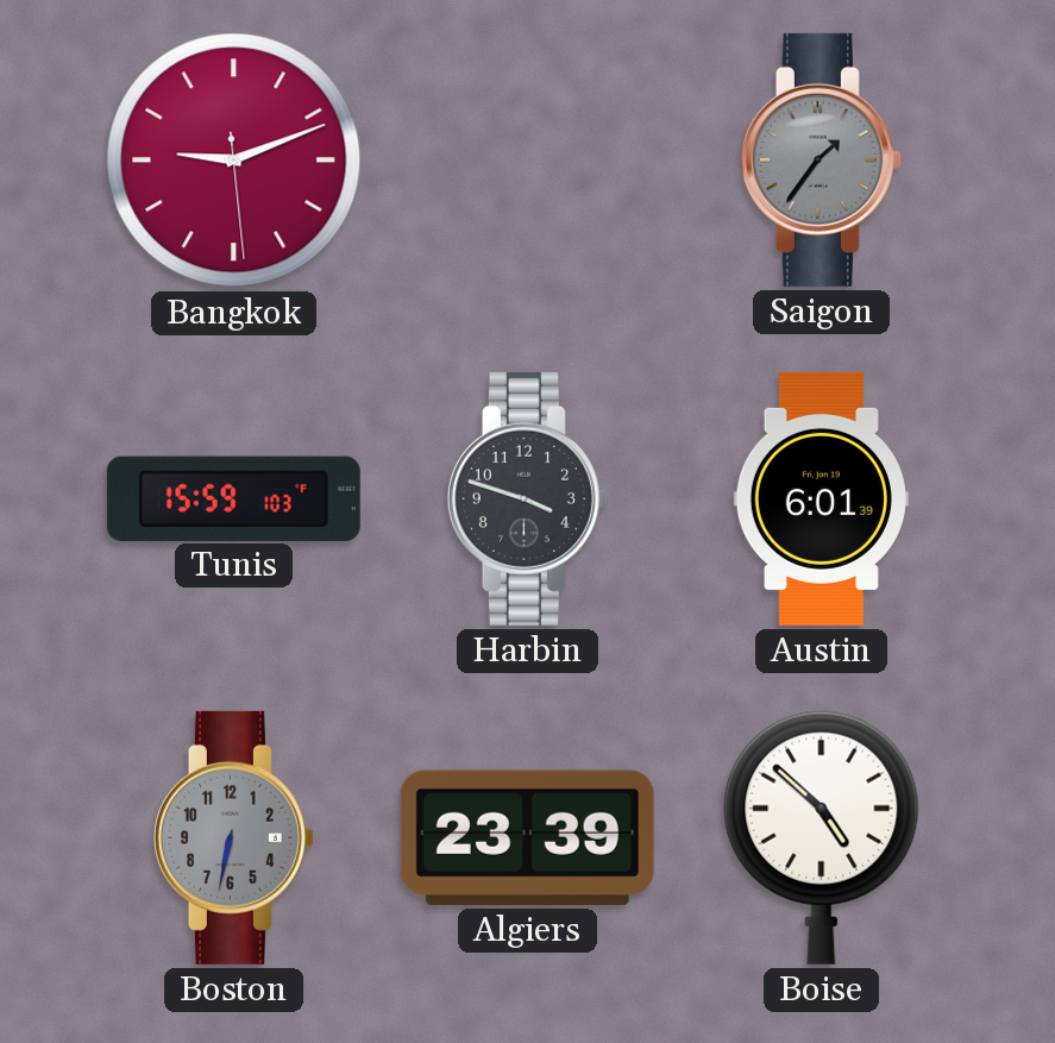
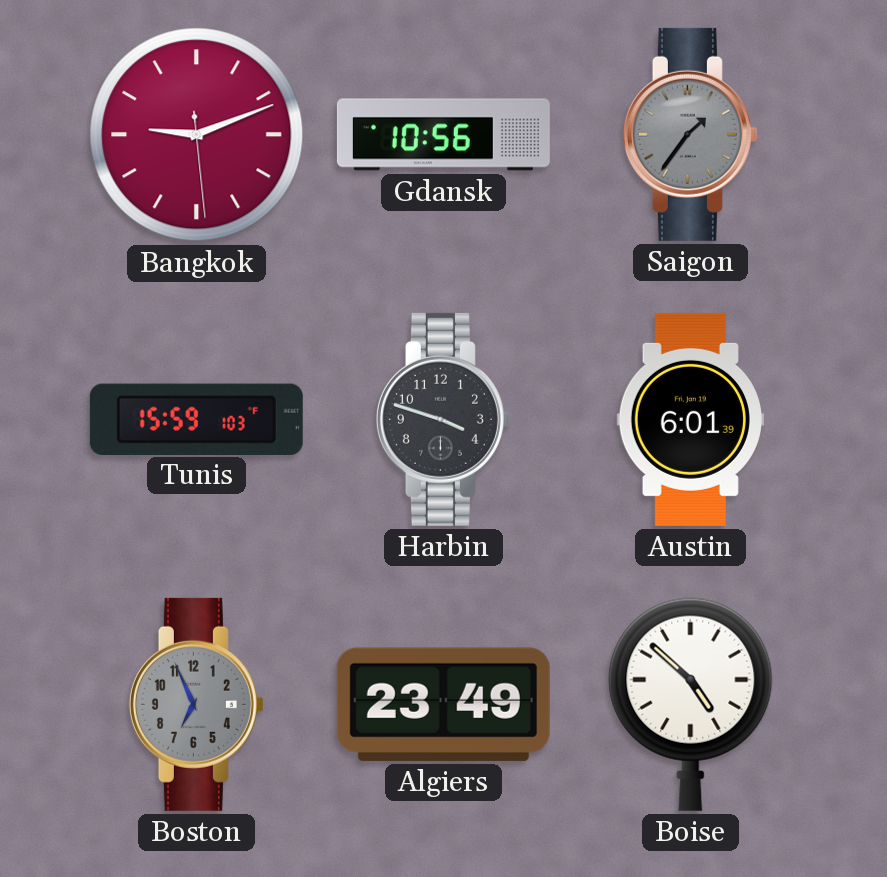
Gdansk: none -> 10:56
Boston: 6:32 -> 6:56
Algiers: 23:39 -> 23:49
